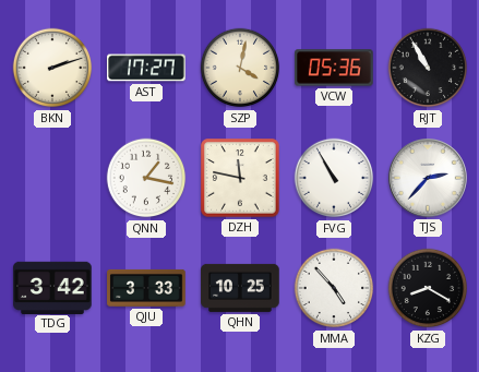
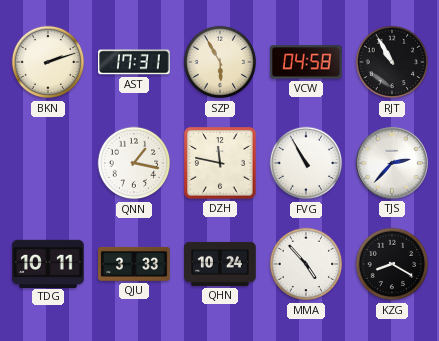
AST: 17:27 -> 17:31
SZP: 4:02 -> 5:55
VCW: 05:36 -> 04:58
TDG: 3:42 -> 10:11
QHN: 10:25 -> 10:24
